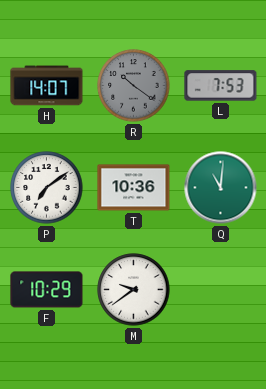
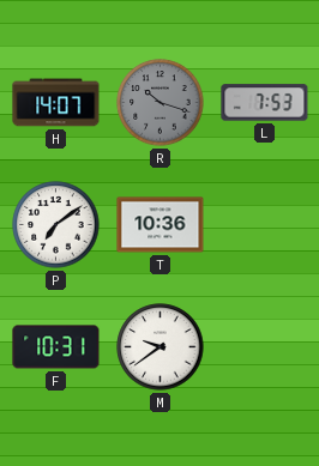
R: 10:21 -> 10:18
Q: 11:01 -> none
F: 10:29 -> 10:31
